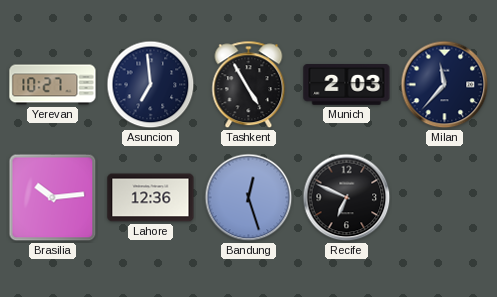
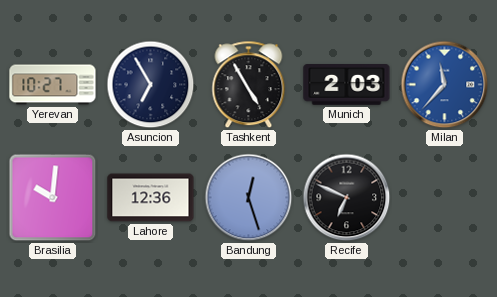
Asuncion: 6:59 -> 6:55
Milan dial: navy -> blue
Brasilia: 10:14 -> 10:01
